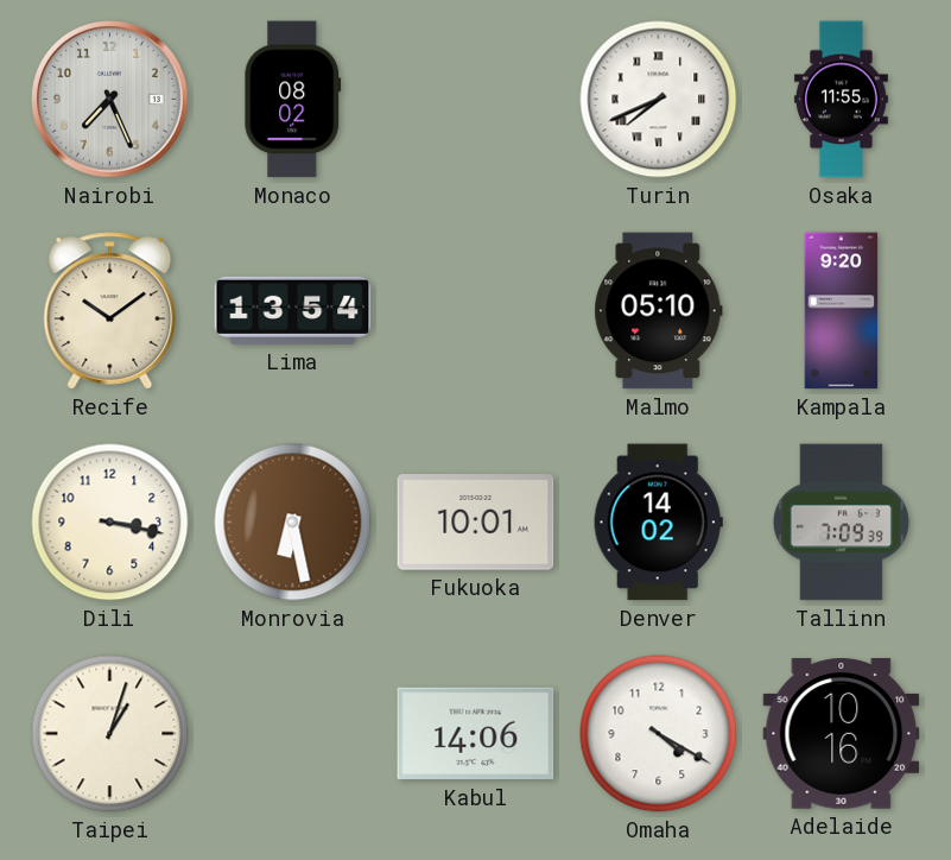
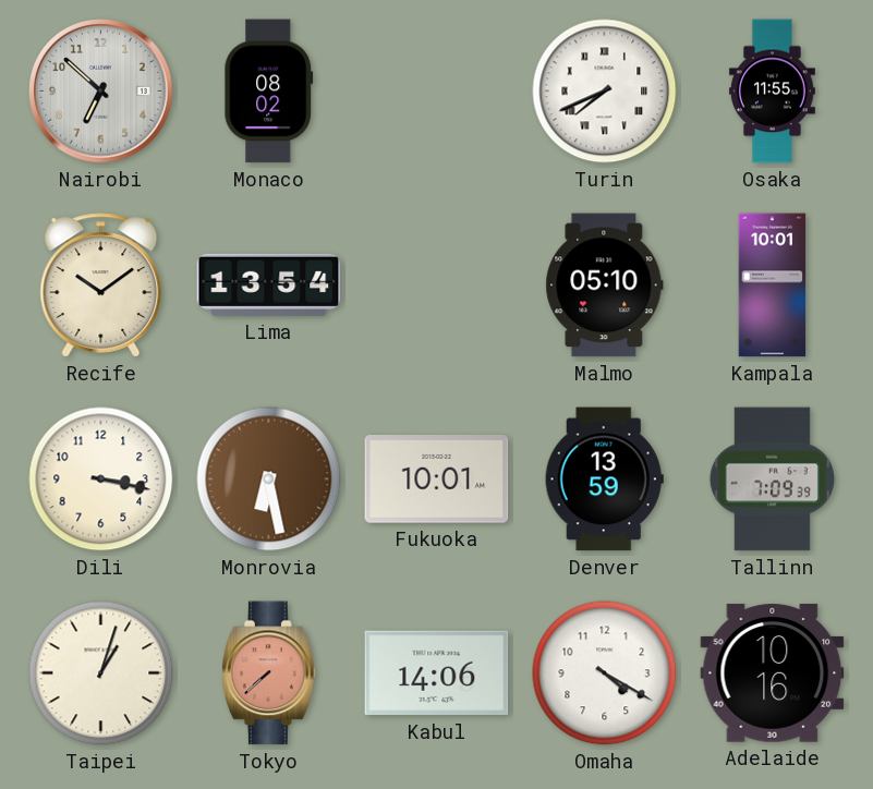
Nairobi: 7:26 -> 6:52
Kampala: 9:20 -> 10:01
Denver: 14:02 -> 13:59
Tokyo: none -> 7:38
